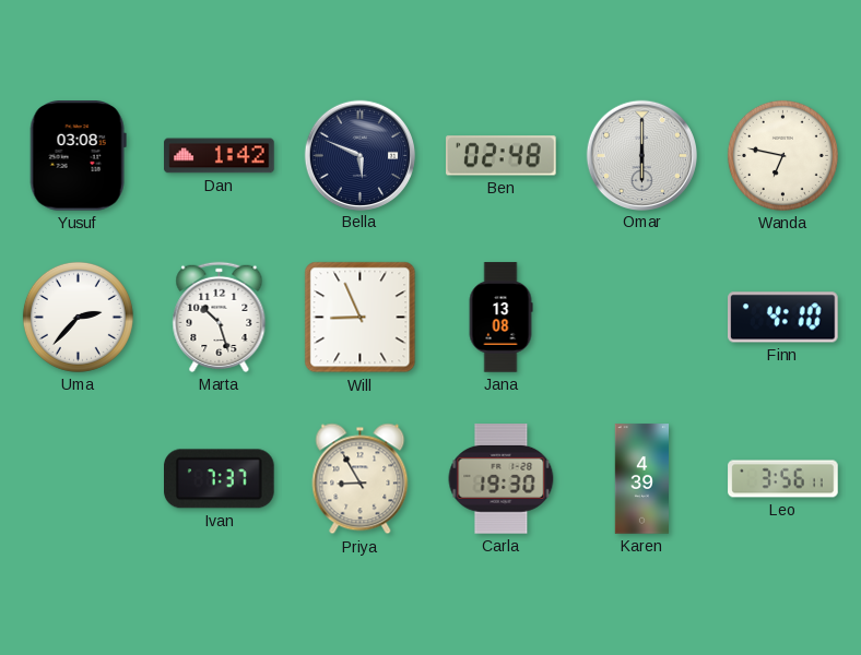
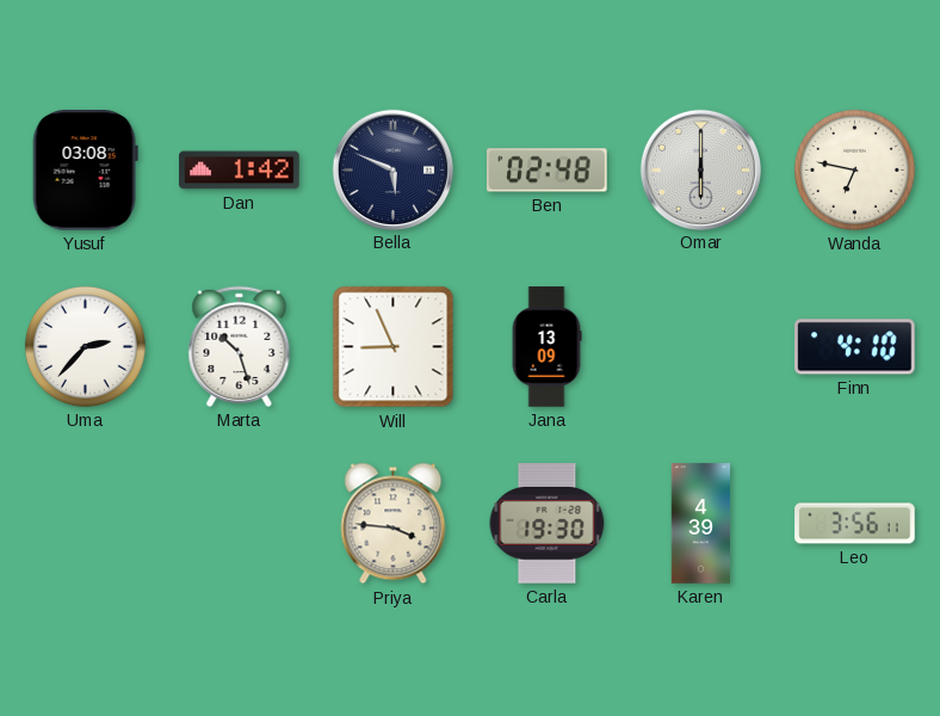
Jana: 13:08 -> 13:09
Ivan: 7:37 -> none
Priya: 8:55 -> 3:46
